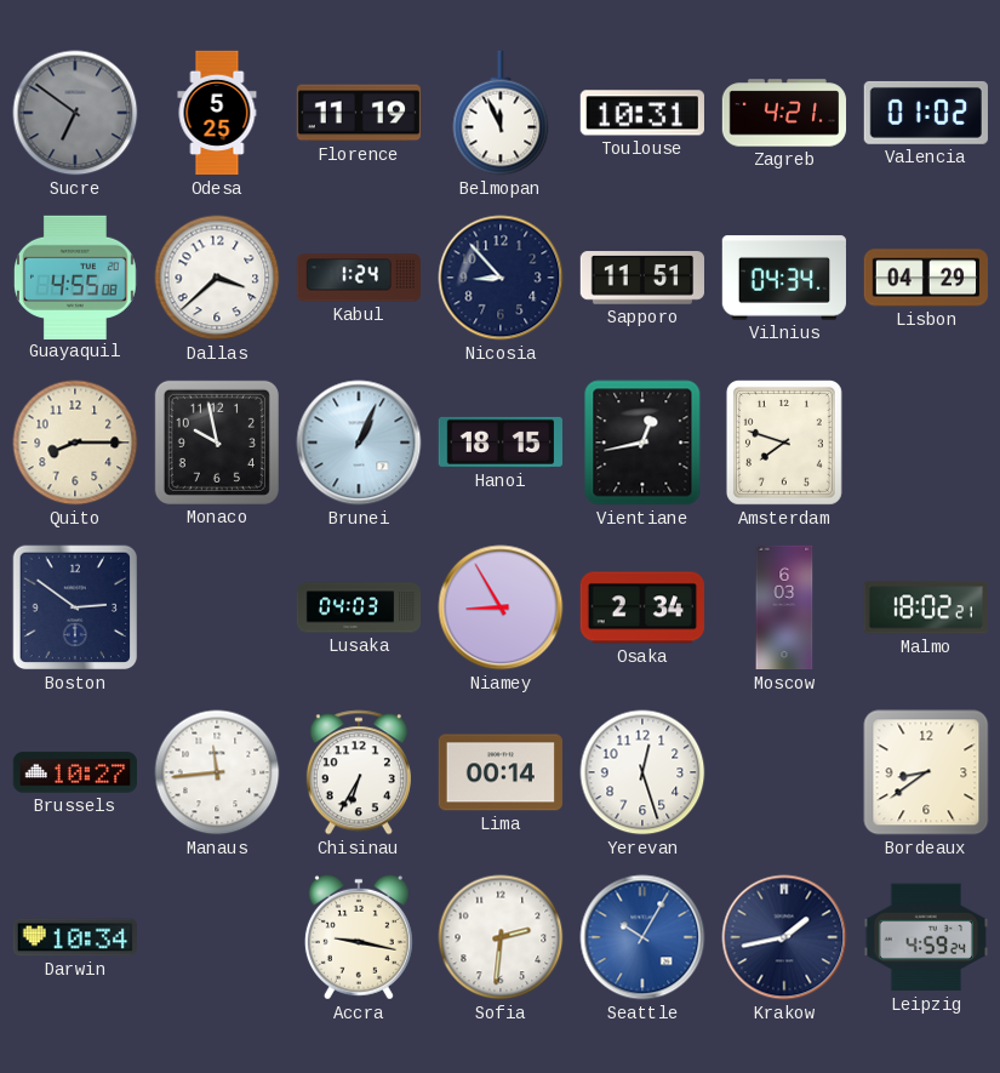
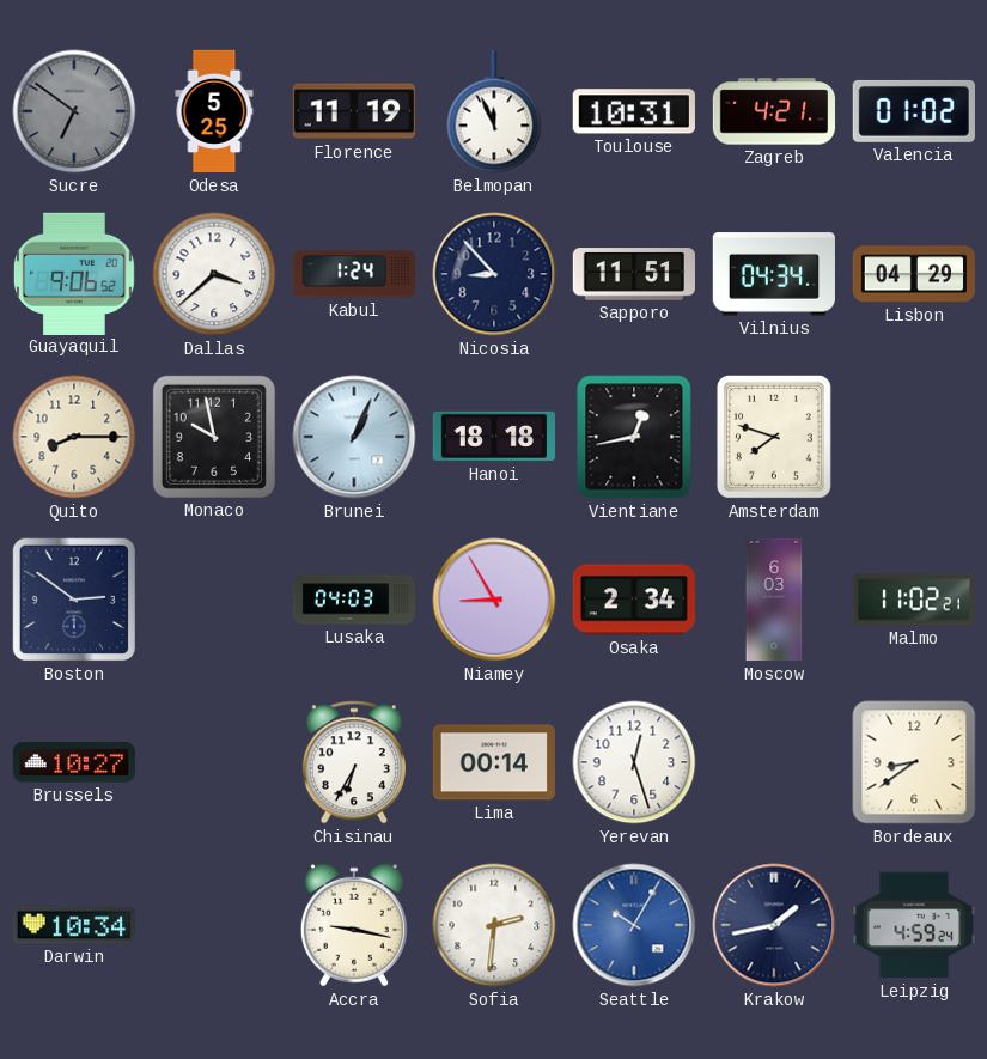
Guayaquil: 4:55 -> 9:06
Hanoi: 18:15 -> 18:18
Malmo: 18:02 -> 11:02
Manaus: 11:44 -> none
